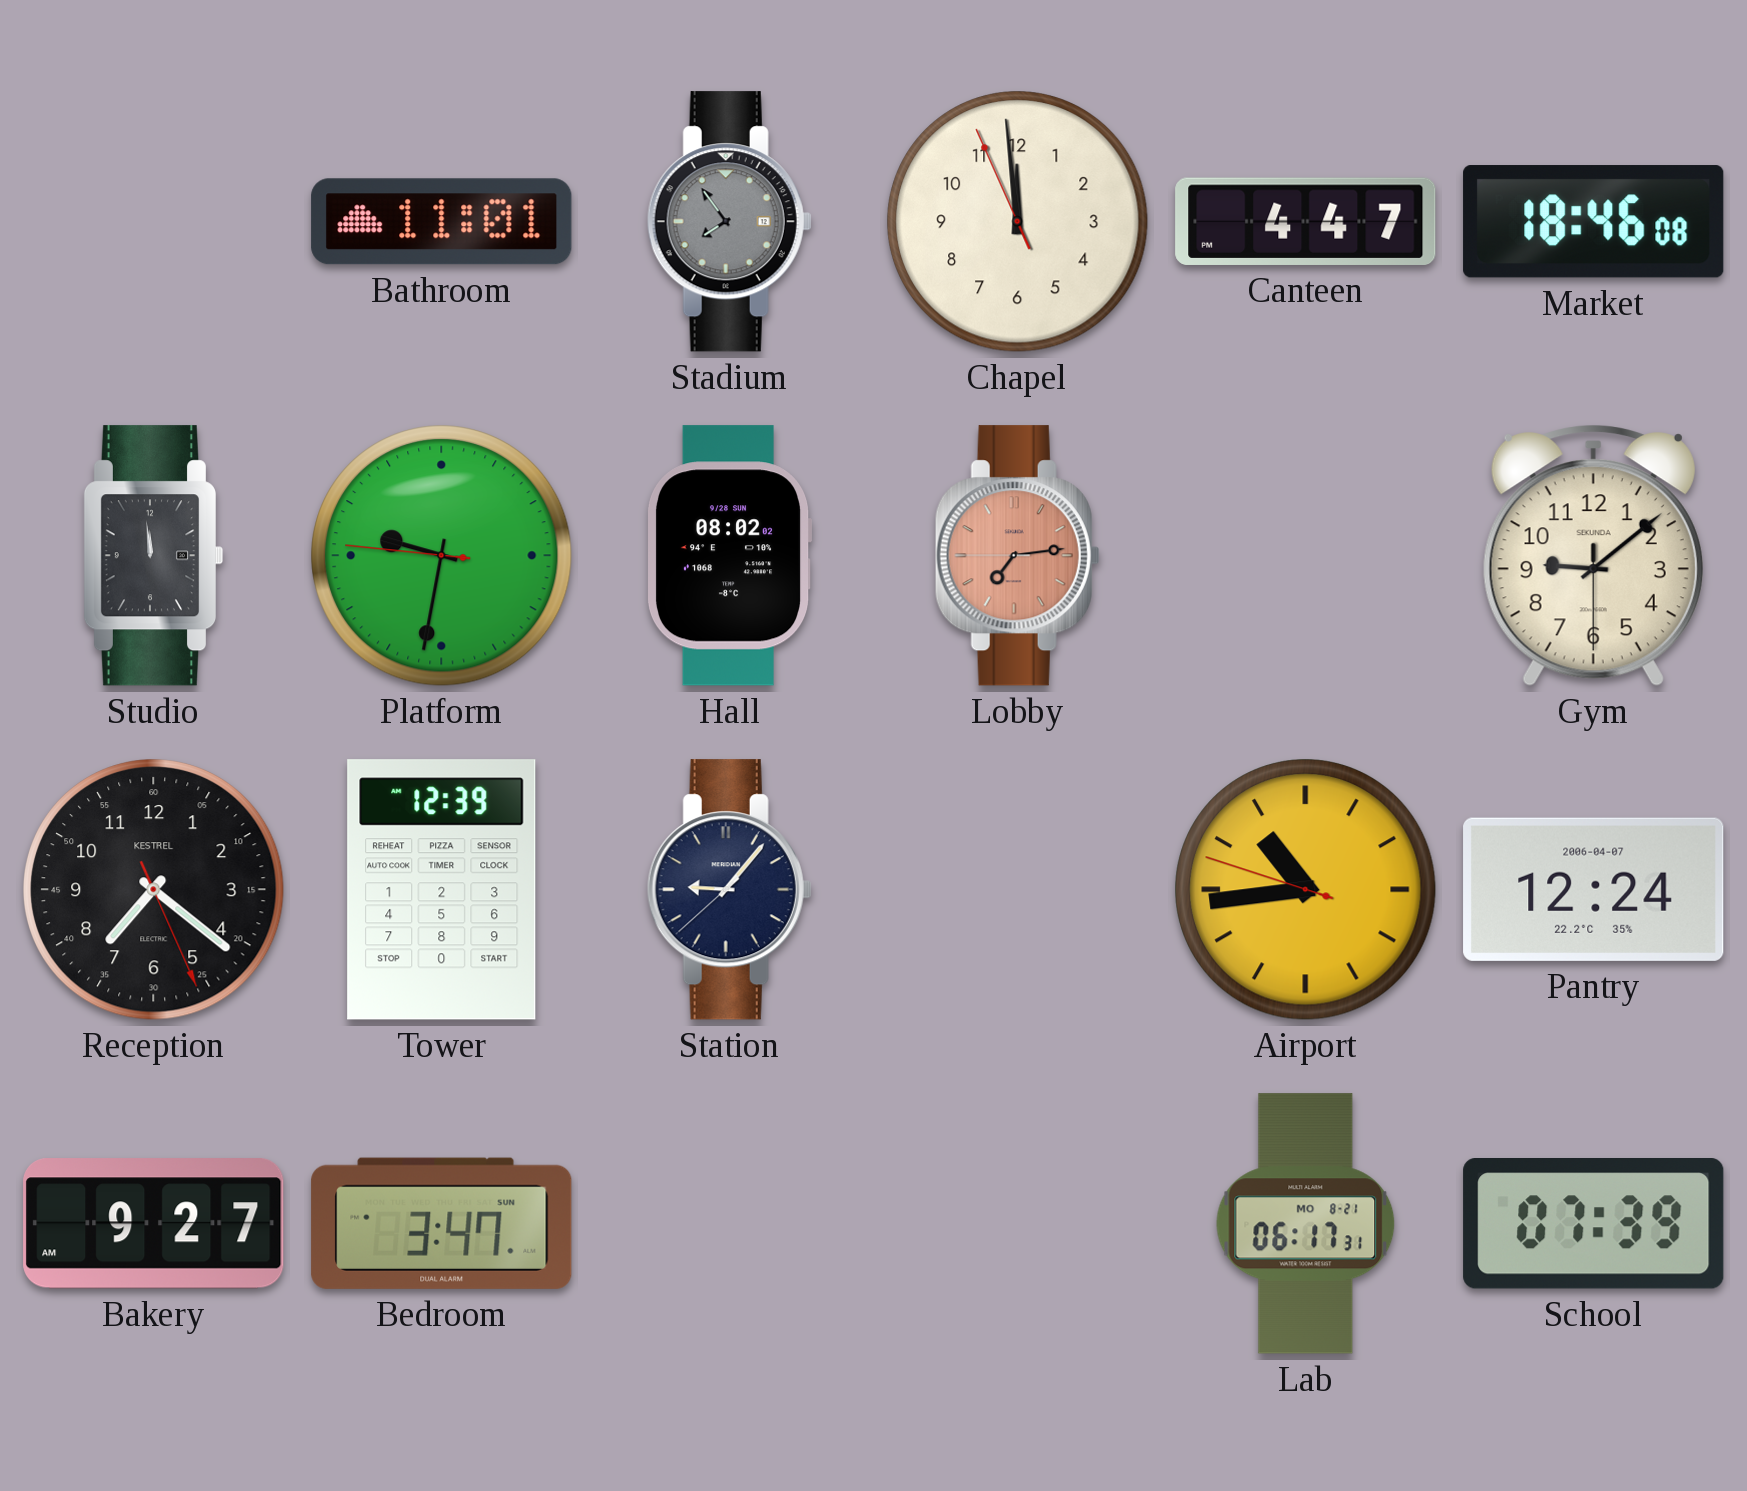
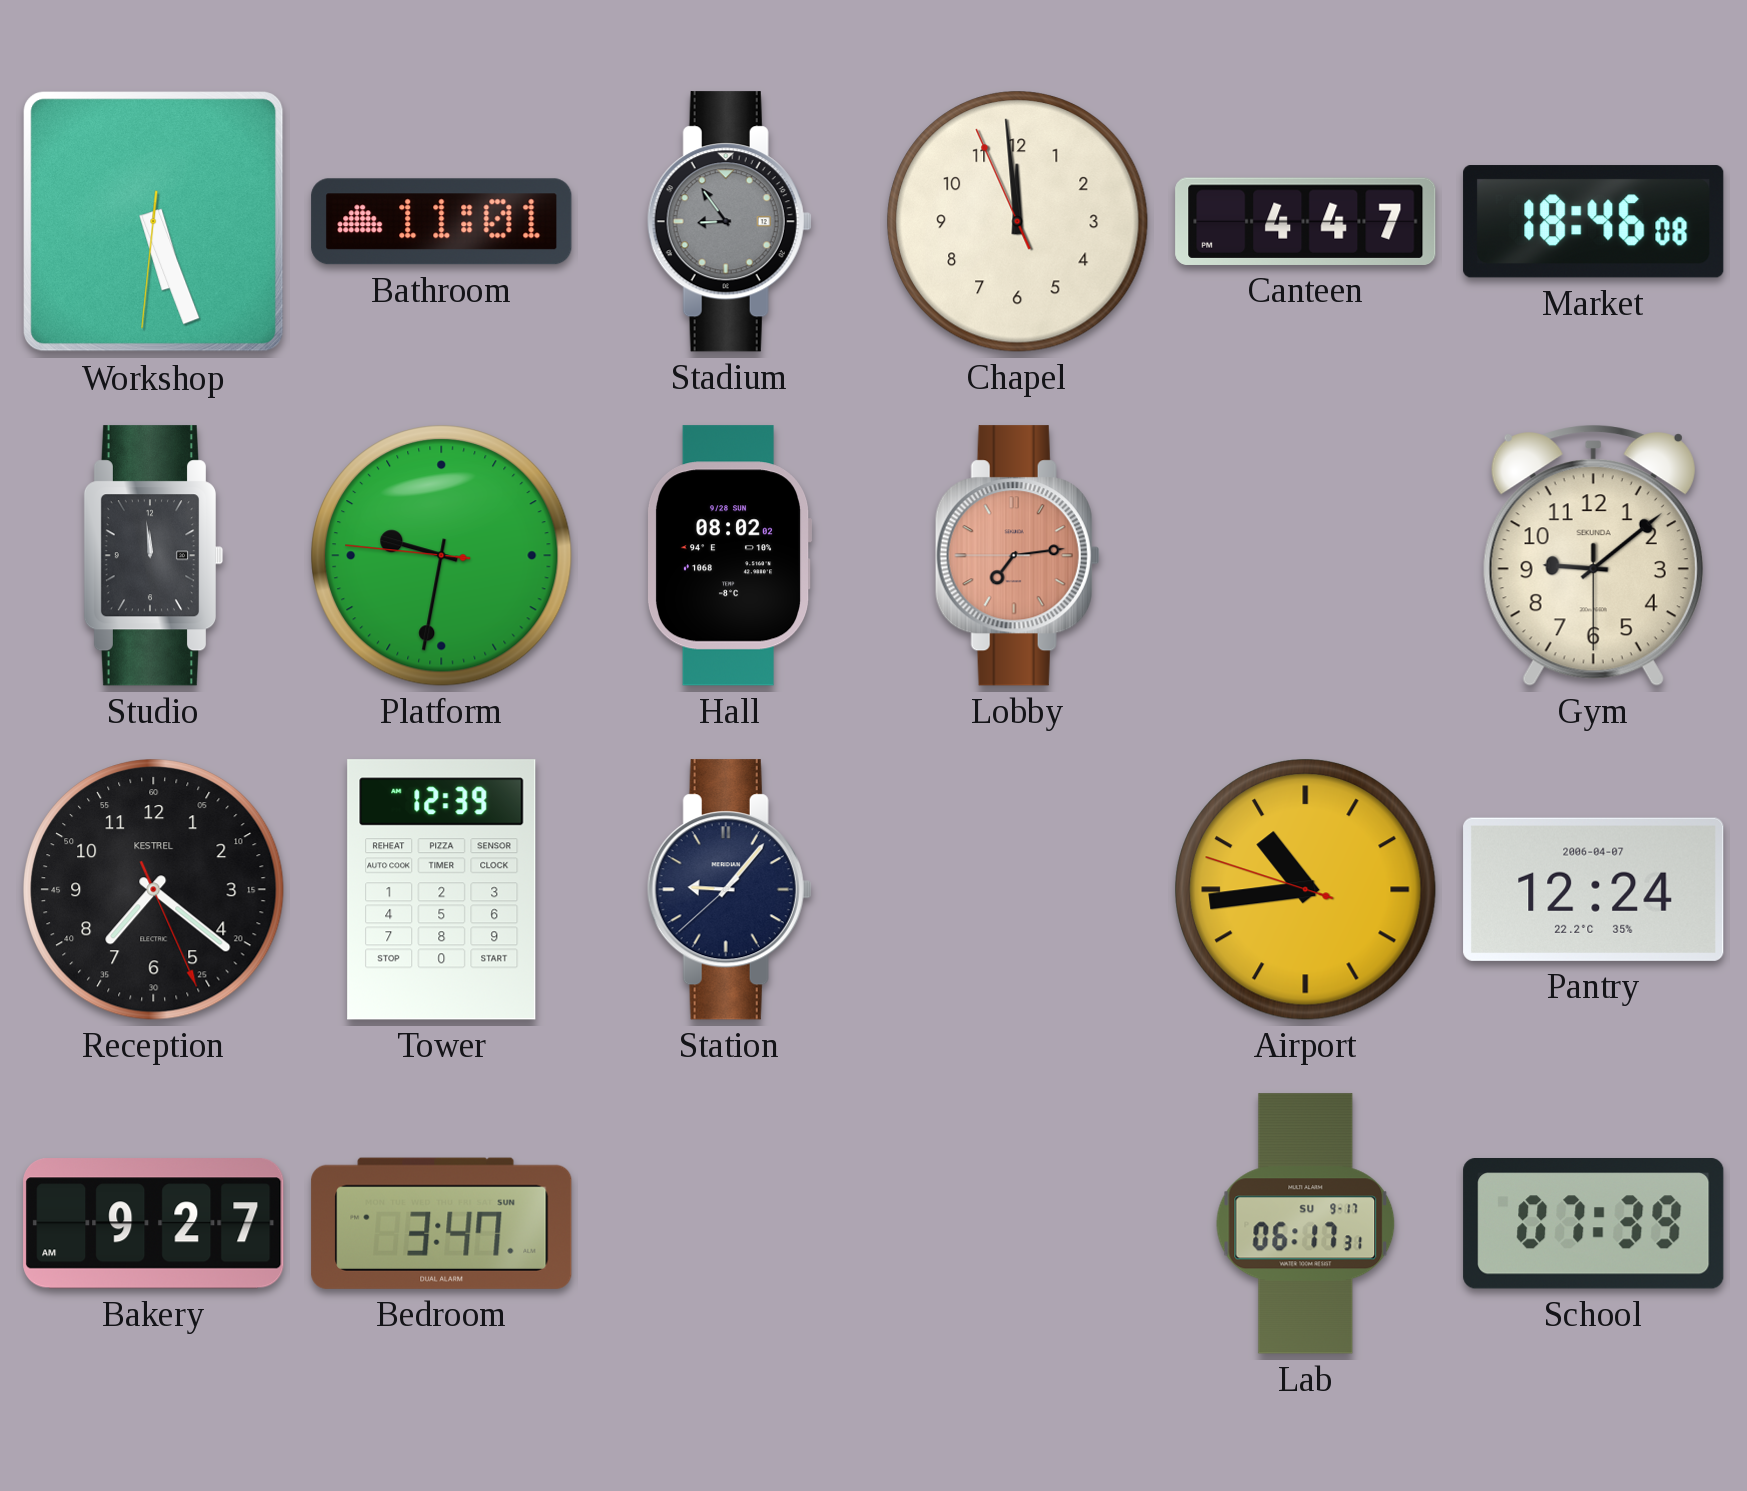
Workshop: none -> 5:26
Stadium: 7:54 -> 8:54
Lab date: MO 8-21 -> SU 9-17
